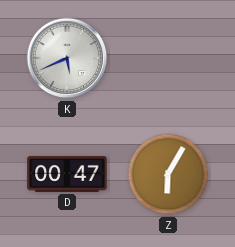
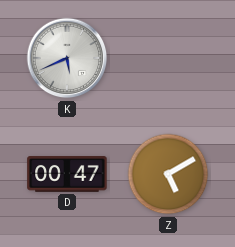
Z: 6:05 -> 5:10
